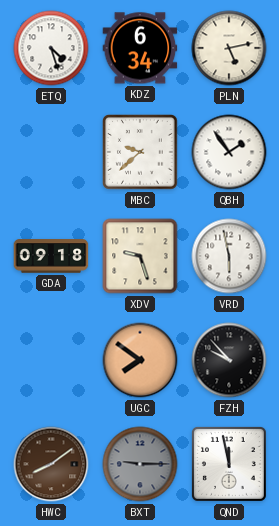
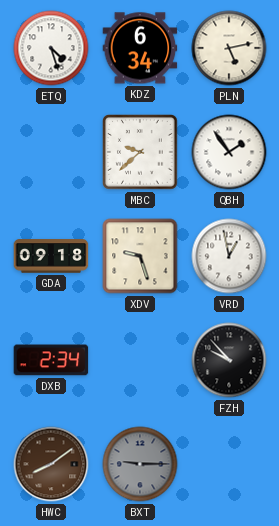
VRD: 5:58 -> 12:58
DXB: none -> 2:34
UGC: 7:51 -> none
QND: 11:58 -> none
